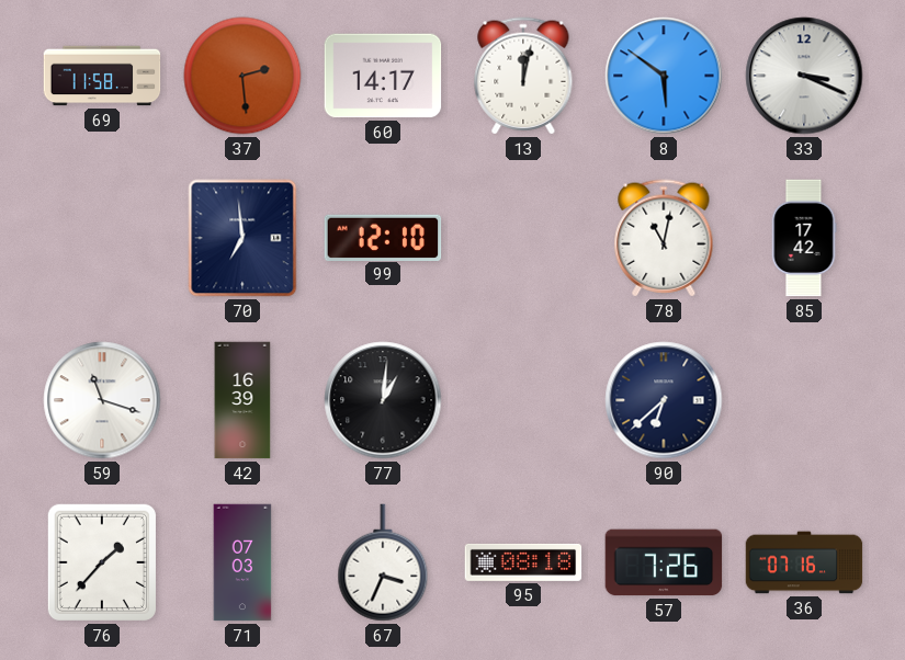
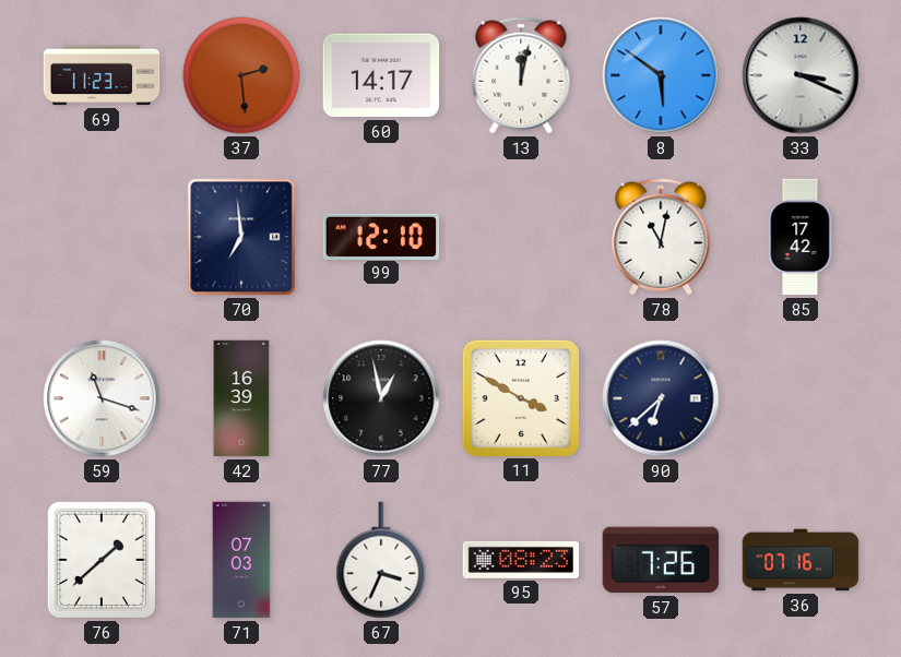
69: 11:58 -> 11:23
77: 1:01 -> 12:58
11: none -> 3:50
76: 1:37 -> 1:38
95: 08:18 -> 08:23
